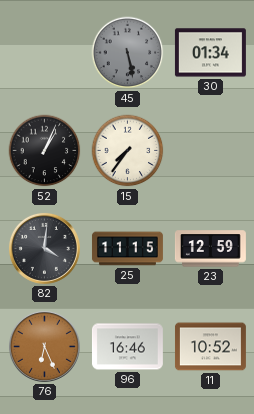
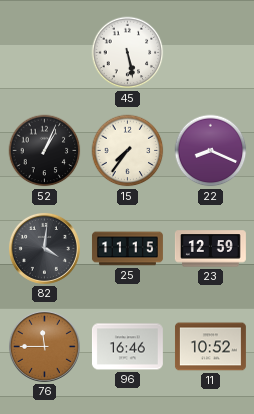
45 dial: grey -> white
30: 01:34 -> none
22: none -> 8:19
76: 6:26 -> 11:45
